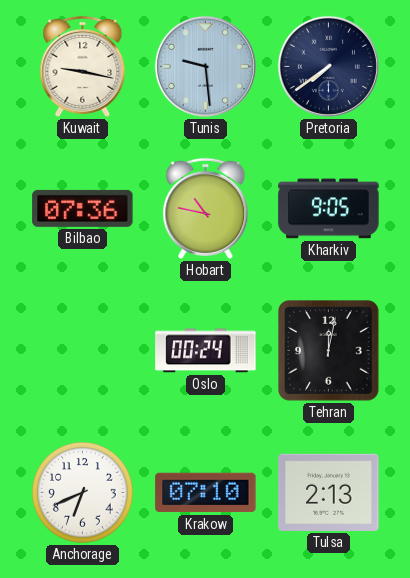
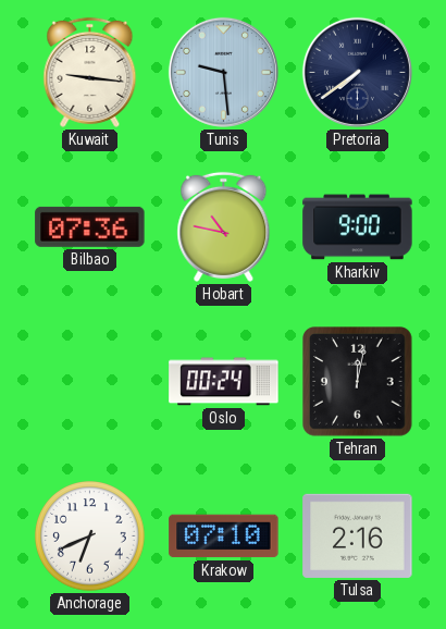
Kuwait: 9:17 -> 9:16
Kharkiv: 9:05 -> 9:00
Tulsa: 2:13 -> 2:16
